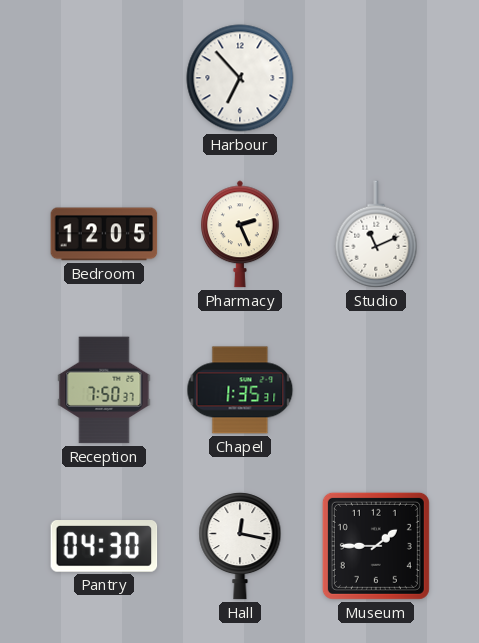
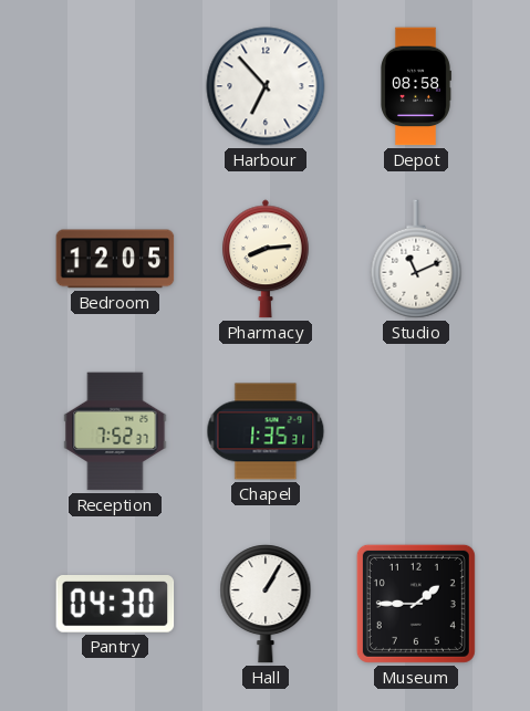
Depot: none -> 08:58
Pharmacy: 2:26 -> 8:14
Reception: 7:50 -> 7:52
Hall: 12:17 -> 1:05
